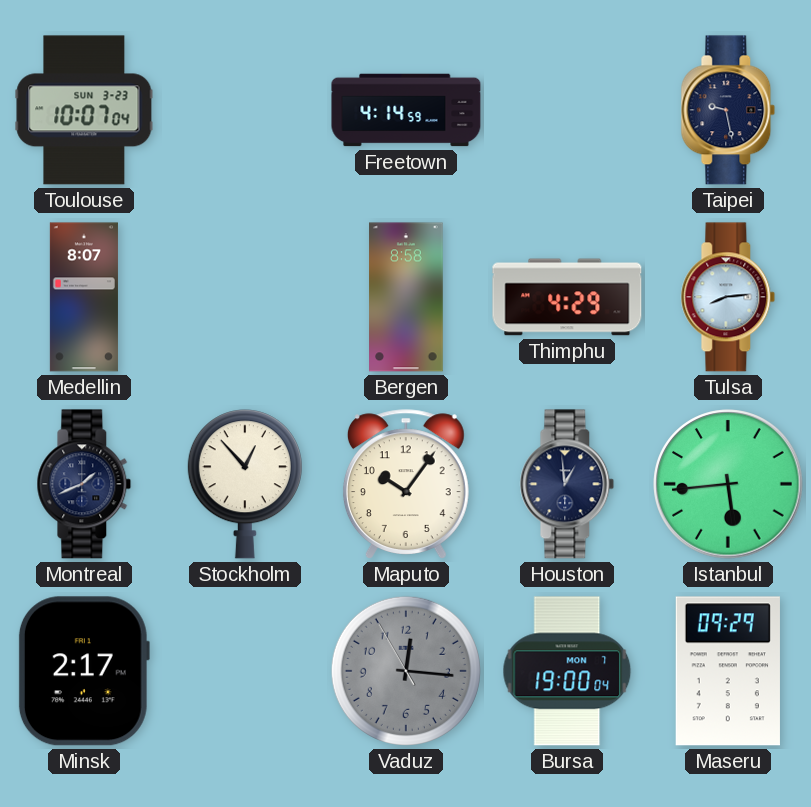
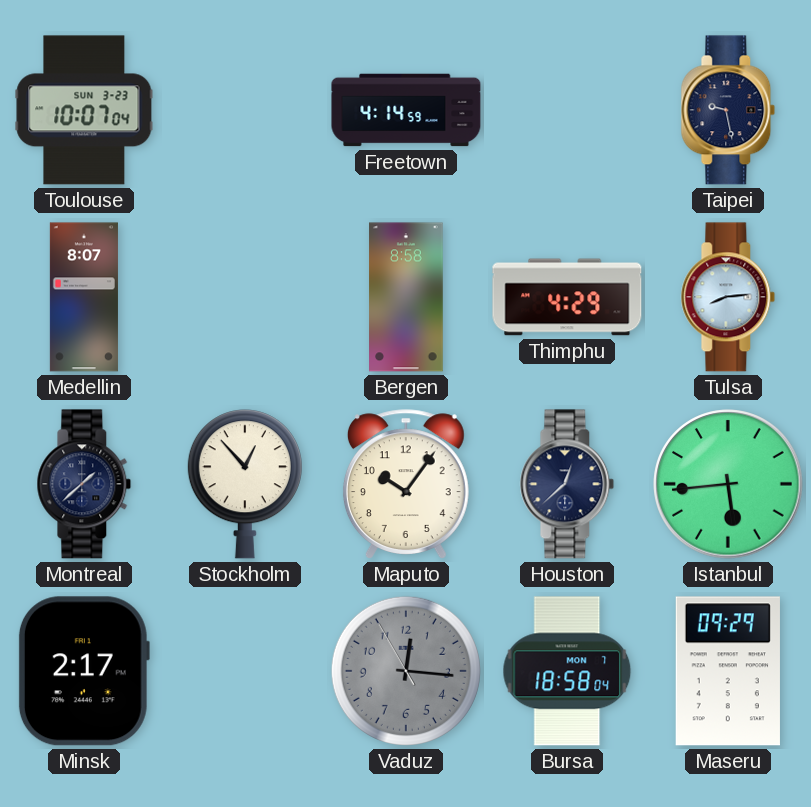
Montreal: 1:41 -> 1:38
Houston: 12:59 -> 12:38
Bursa: 19:00 -> 18:58
